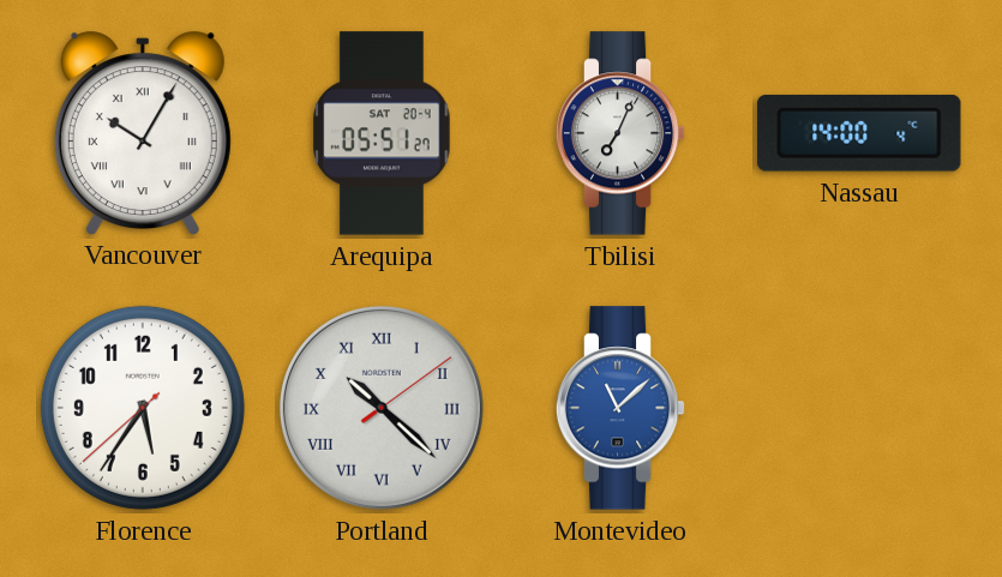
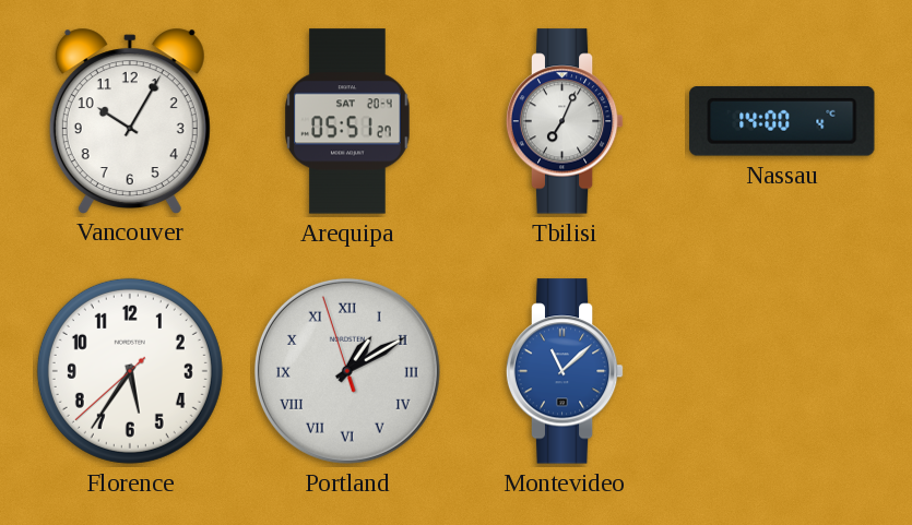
Vancouver numerals: Roman -> Arabic
Portland: 10:22 -> 1:09
